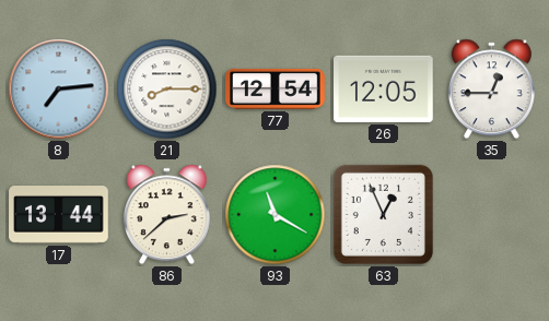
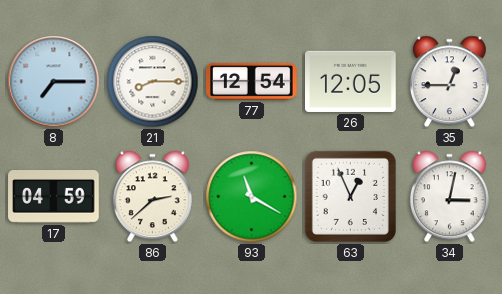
8: 7:14 -> 7:15
17: 13:44 -> 04:59
34: none -> 3:02
